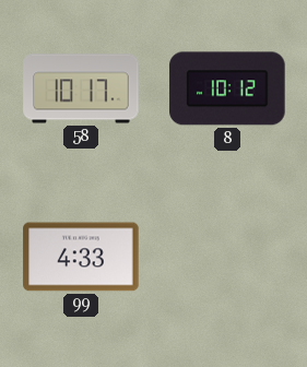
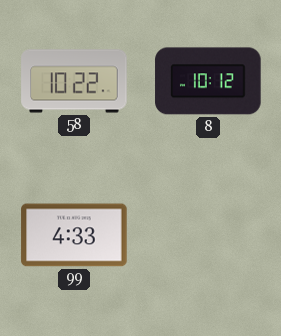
58: 10:17 -> 10:22
